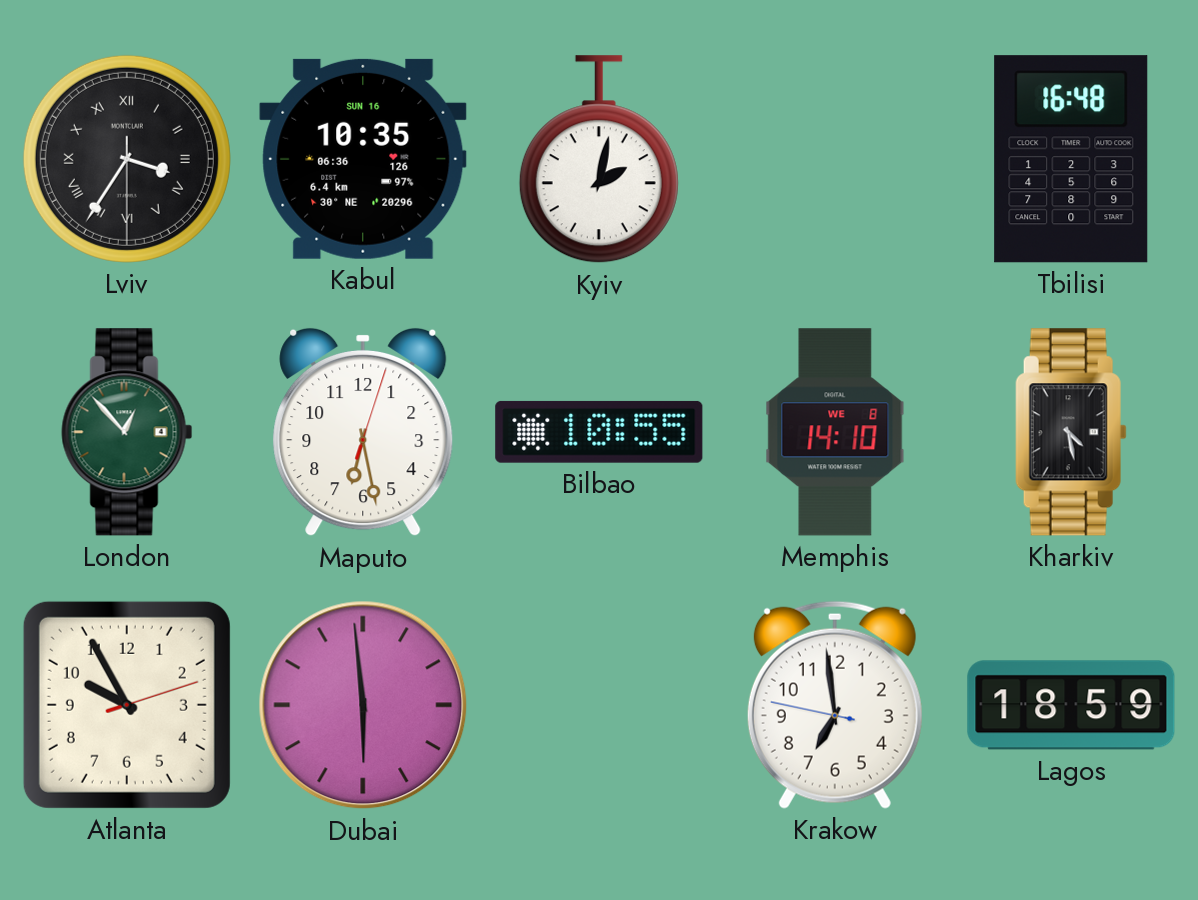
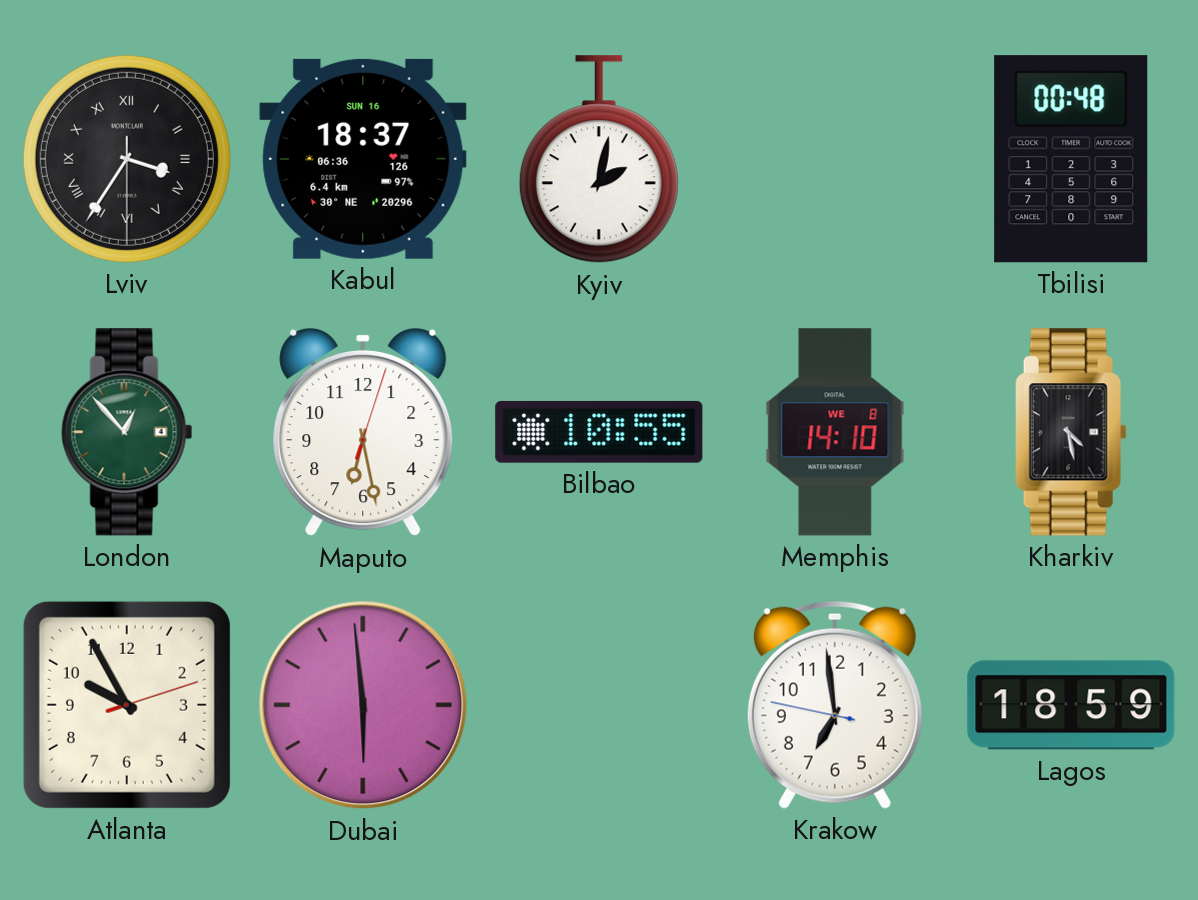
Kabul: 10:35 -> 18:37
Tbilisi: 16:48 -> 00:48
